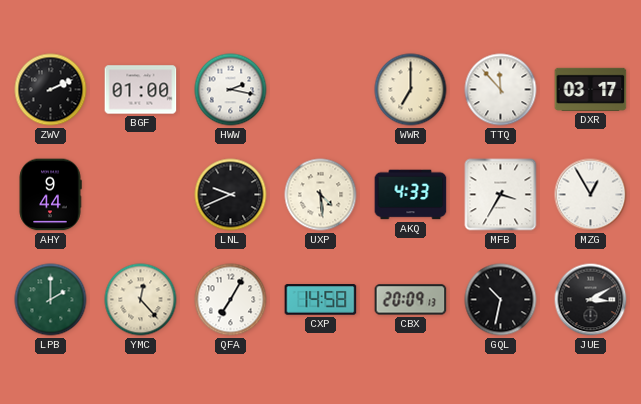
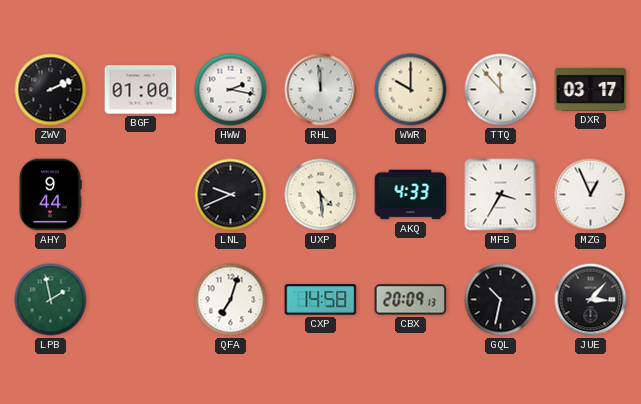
RHL: none -> 11:59
WWR: 7:00 -> 10:00
MZG: 12:55 -> 12:56
LPB: 2:00 -> 1:58
YMC: 12:23 -> none
QFA: 7:05 -> 7:03
JUE: 3:10 -> 3:07
